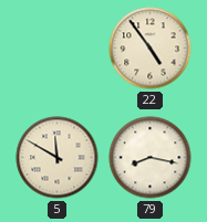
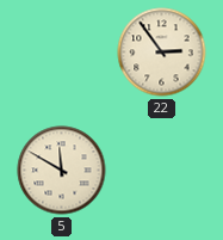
22: 4:54 -> 2:54
79: 8:17 -> none
